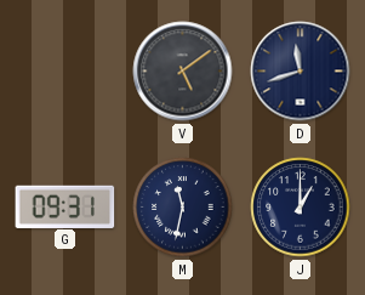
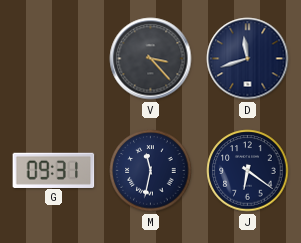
V: 5:09 -> 3:23
J: 1:00 -> 6:21
